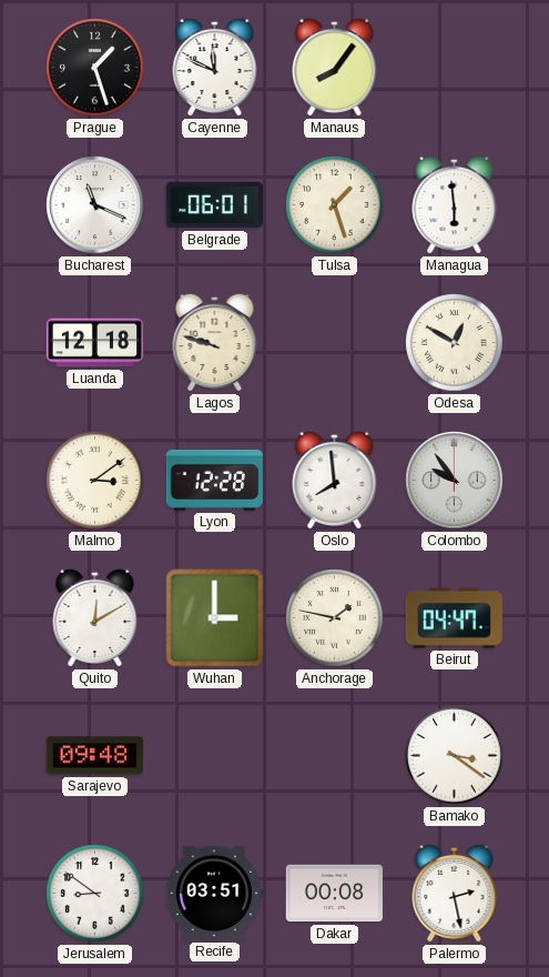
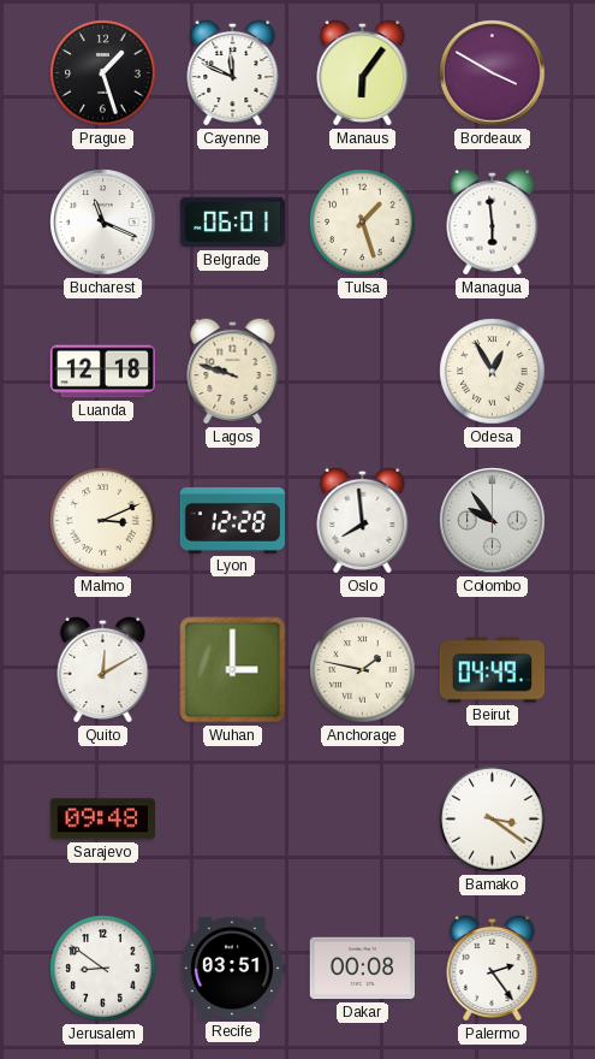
Manaus: 8:06 -> 6:06
Bordeaux: none -> 3:50
Odesa: 12:50 -> 12:55
Malmo: 3:09 -> 3:11
Beirut: 04:47 -> 04:49
Palermo: 2:28 -> 2:24
